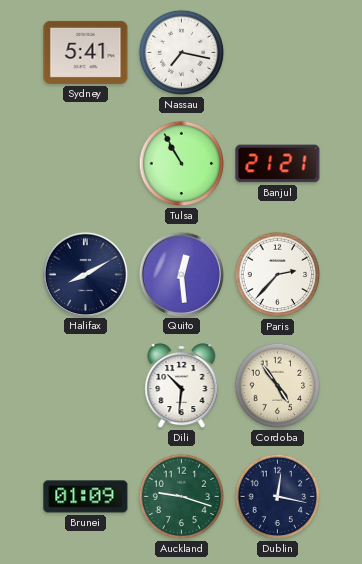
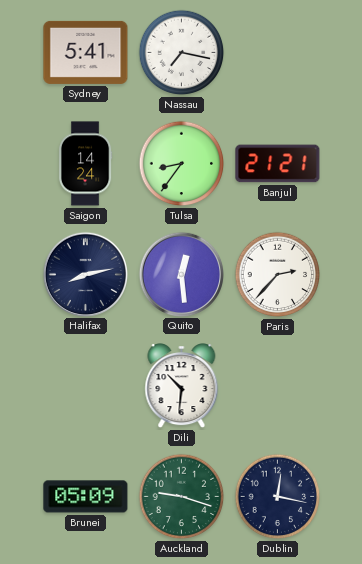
Saigon: none -> 14:24
Tulsa: 10:55 -> 8:36
Halifax: 8:10 -> 8:13
Cordoba: 4:54 -> none
Brunei: 01:09 -> 05:09
